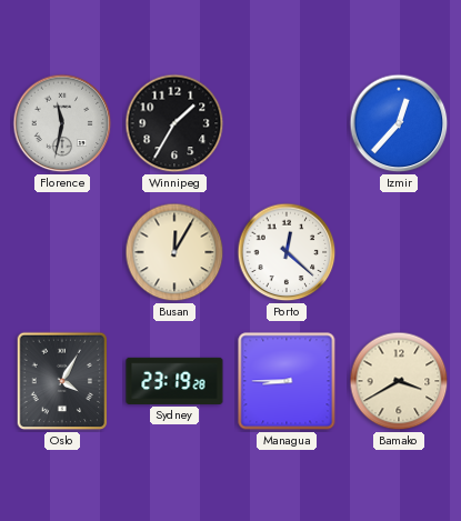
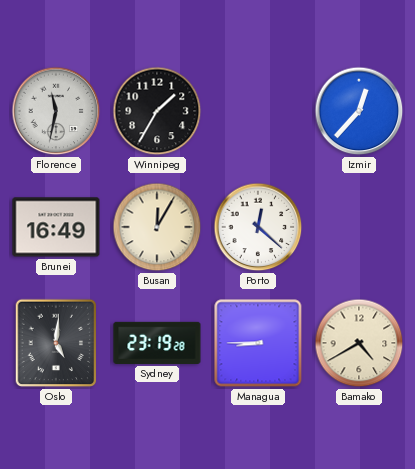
Brunei: none -> 16:49
Oslo: 4:05 -> 5:01
Bamako: 3:40 -> 4:40
